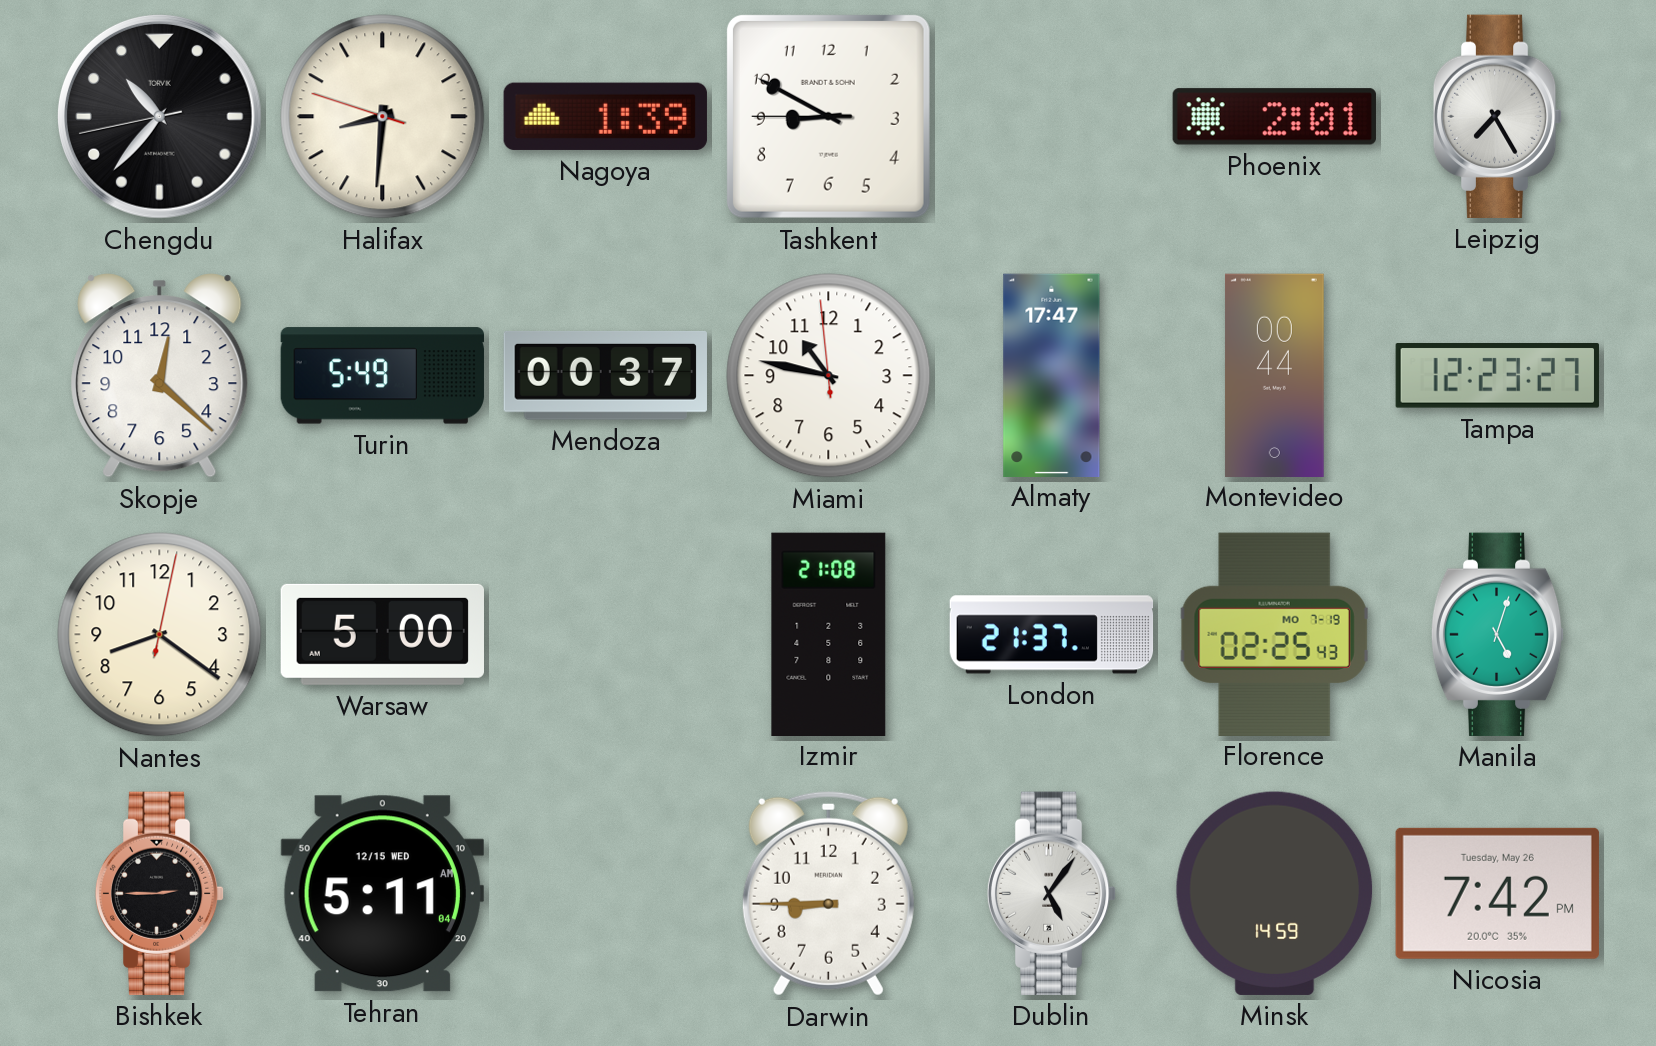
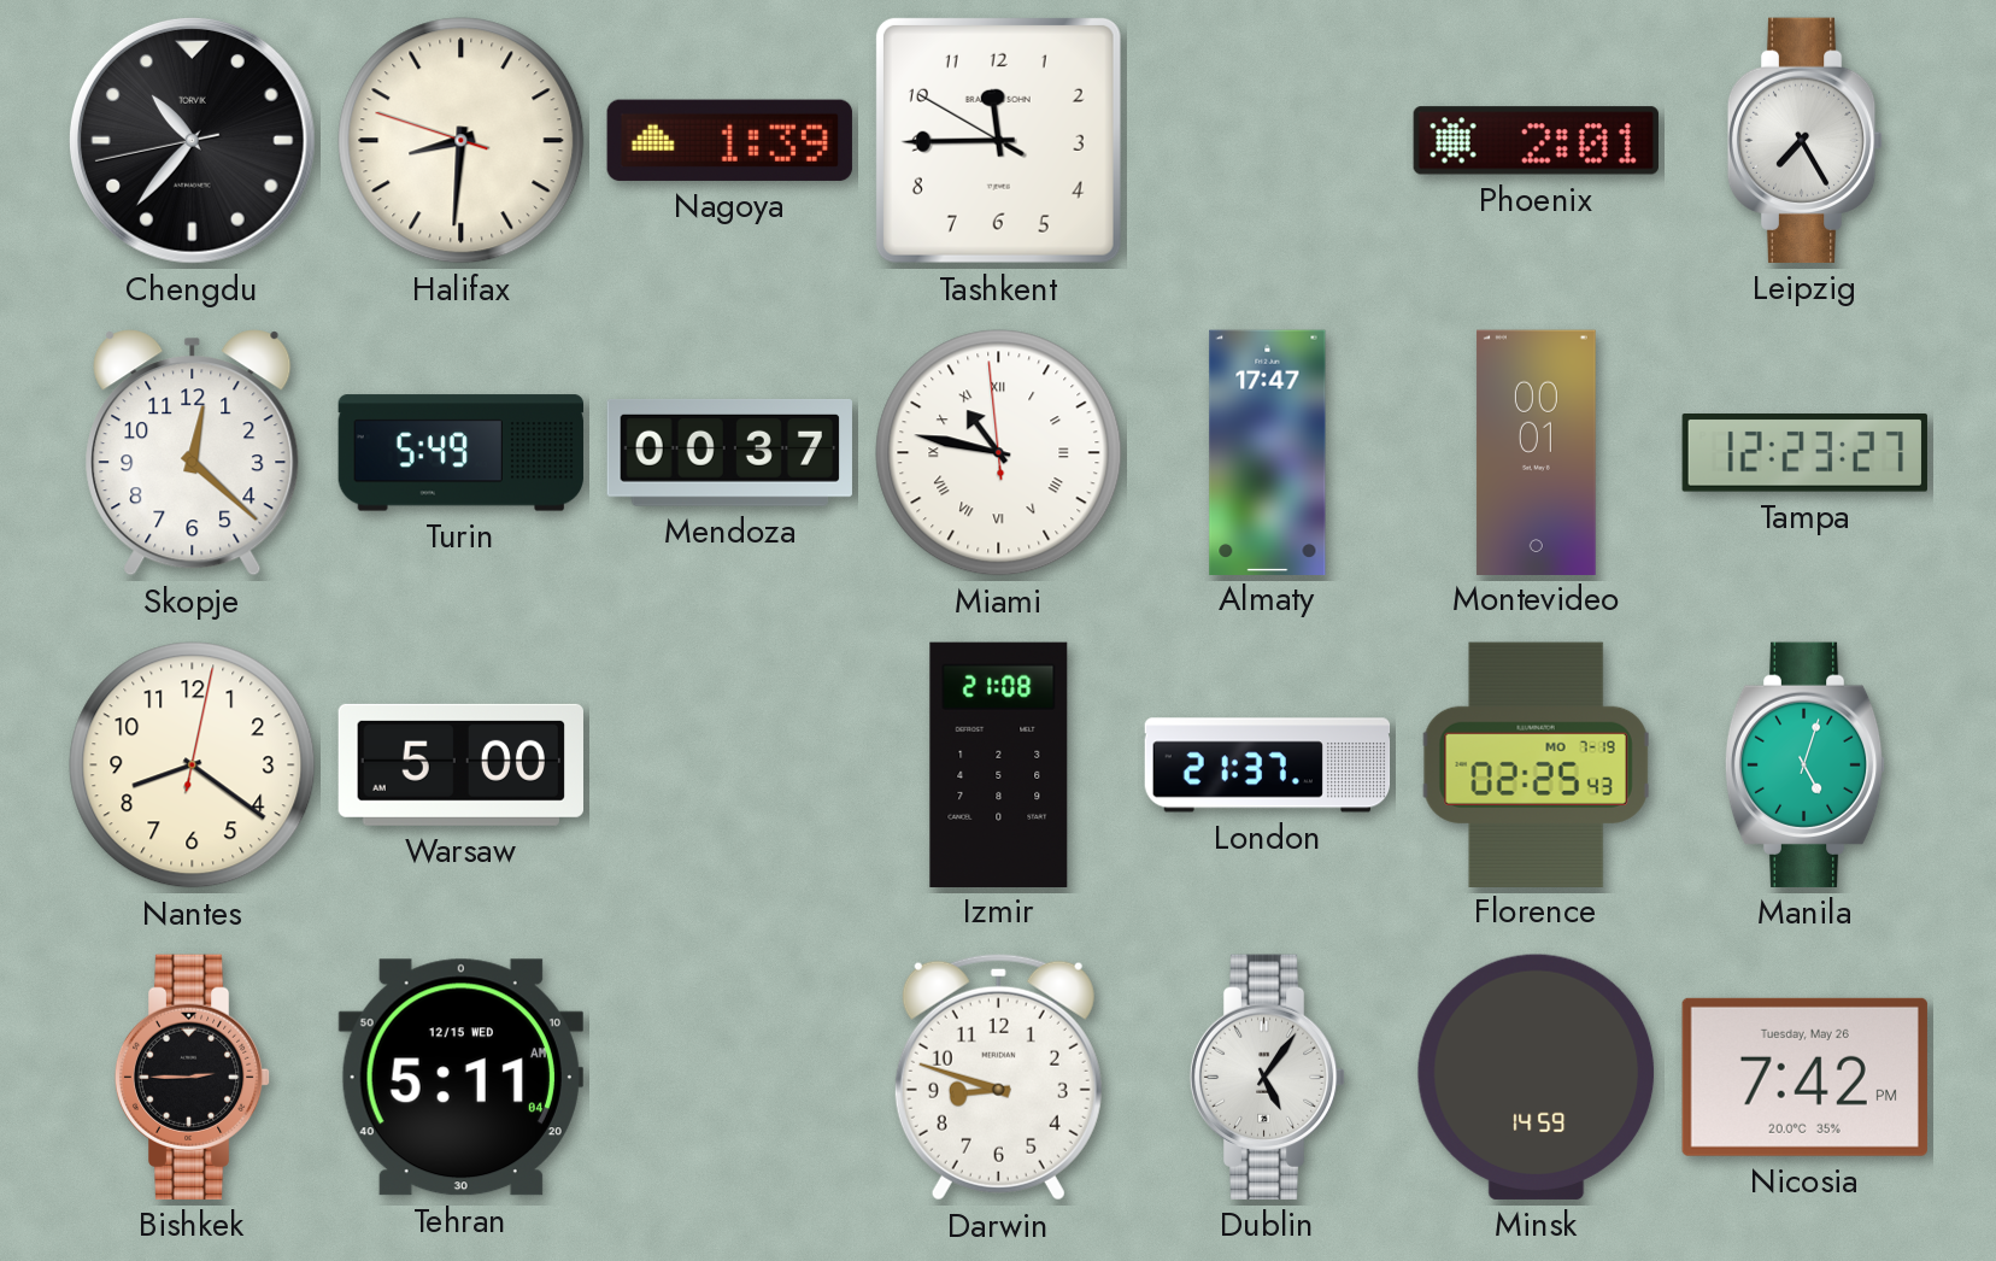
Tashkent: 8:49 -> 11:44
Miami numerals: Arabic -> Roman
Montevideo: 00:44 -> 00:01
Darwin: 8:45 -> 8:48
